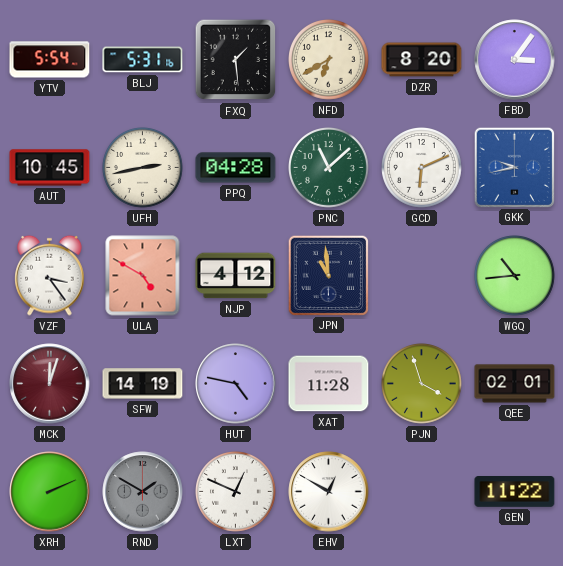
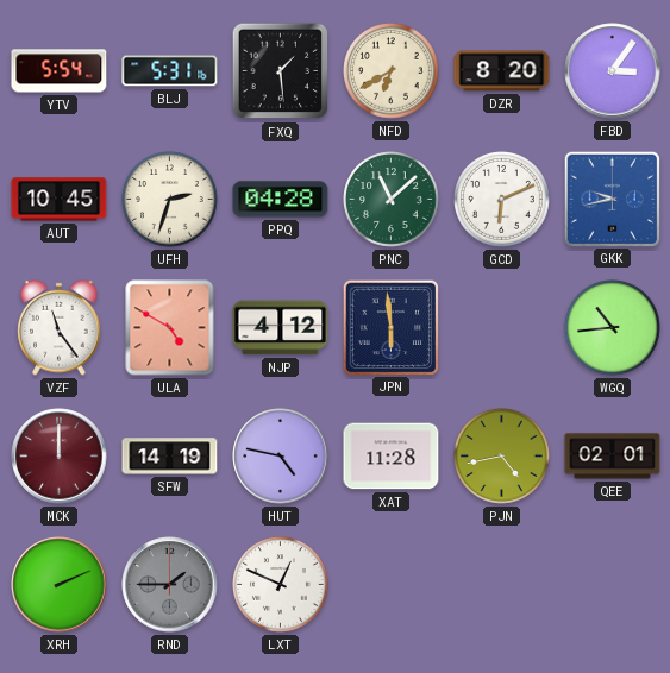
UFH: 2:43 -> 2:33
VZF: 3:24 -> 11:24
JPN: 10:59 -> 5:59
MCK: 12:03 -> 12:00
PJN: 3:57 -> 4:43
RND: 1:50 -> 1:45
EHV: 12:50 -> none
GEN: 11:22 -> none
